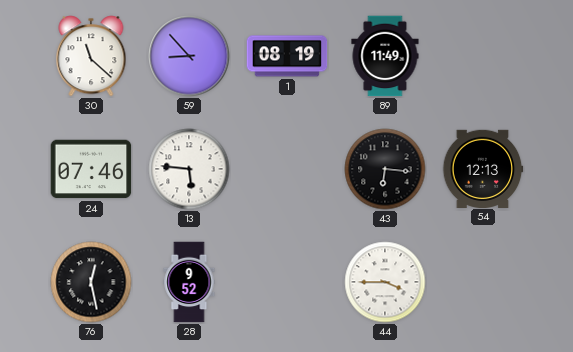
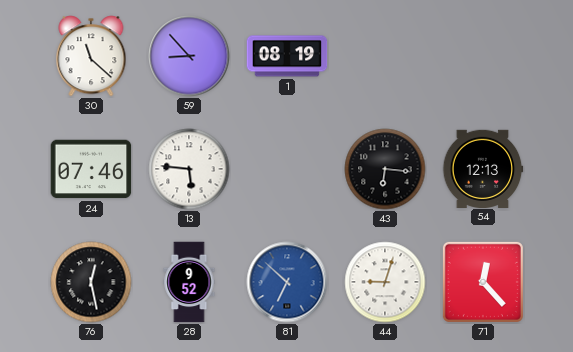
89: 11:49 -> none
81: none -> 6:52
44: 3:45 -> 9:03
71: none -> 12:23
